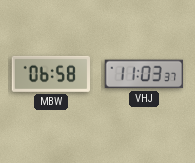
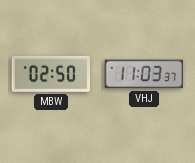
MBW: 06:58 -> 02:50
